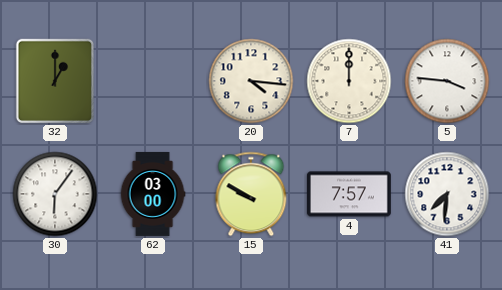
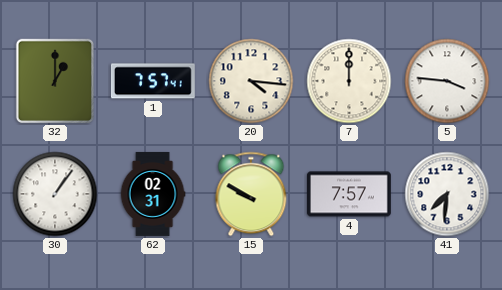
1: none -> 7:57
30: 6:06 -> 1:06
62: 03:00 -> 02:31
